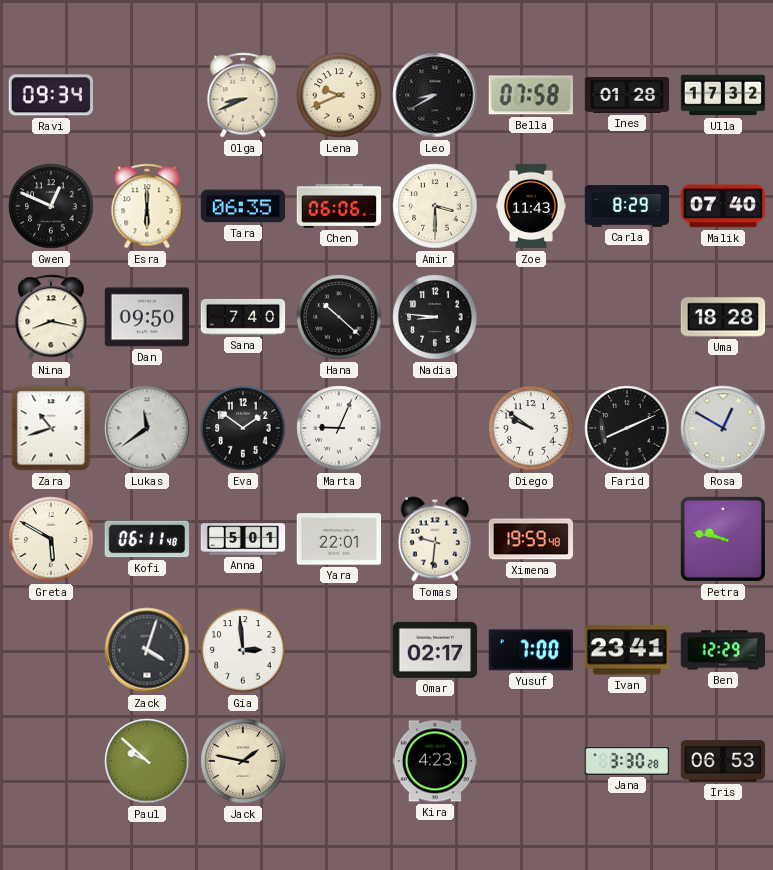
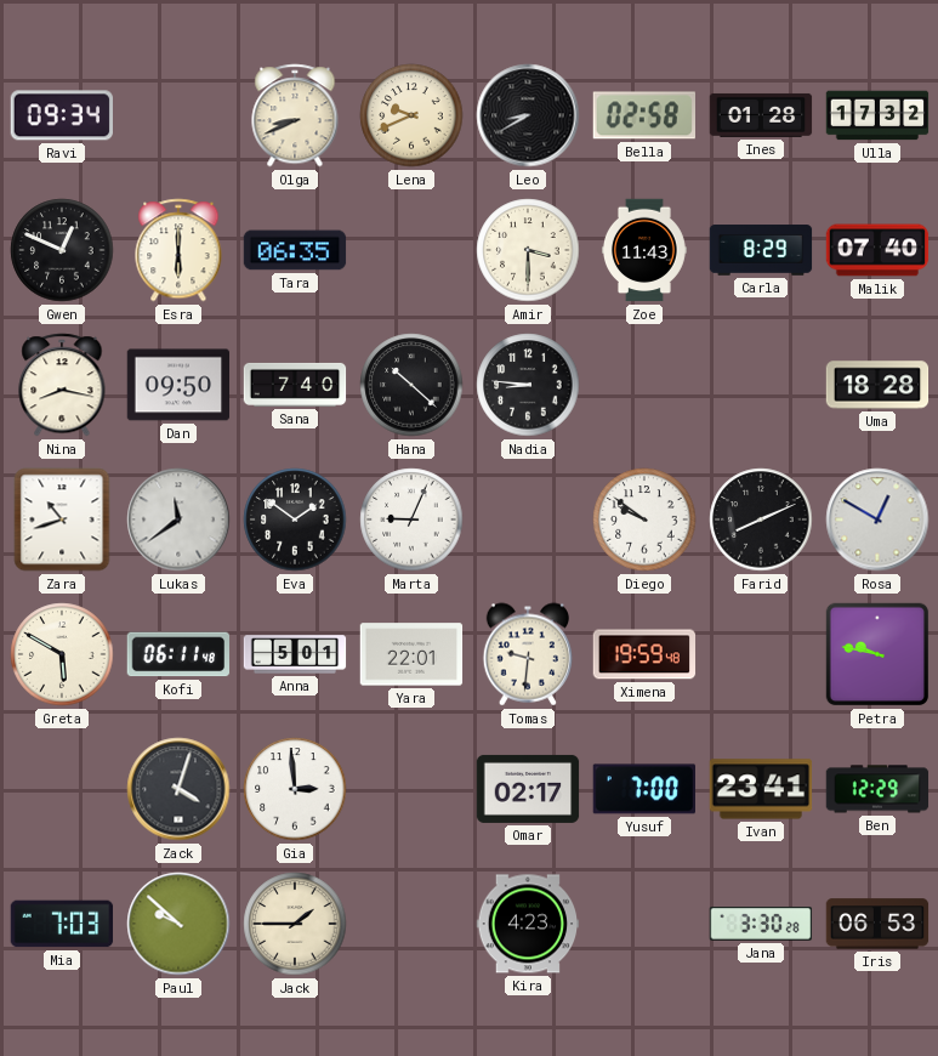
Bella: 07:58 -> 02:58
Chen: 06:06 -> none
Mia: none -> 7:03
Jack: 1:47 -> 1:45
